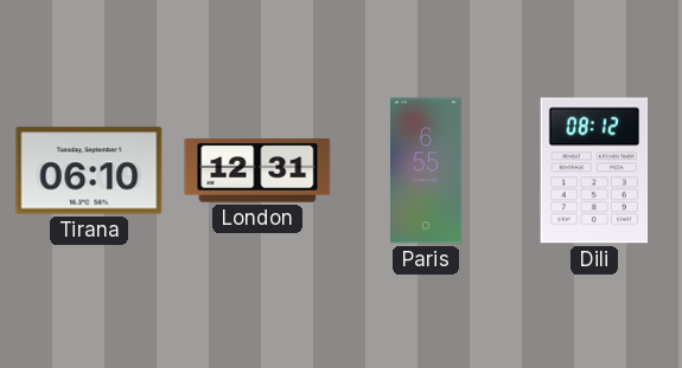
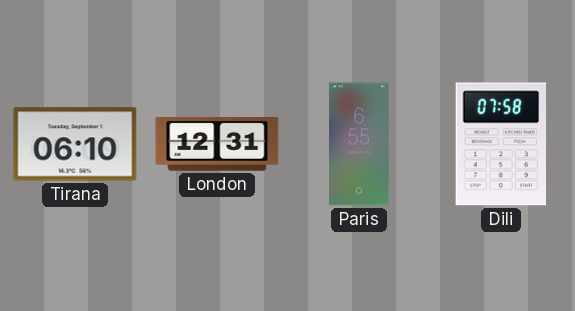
Dili: 08:12 -> 07:58
